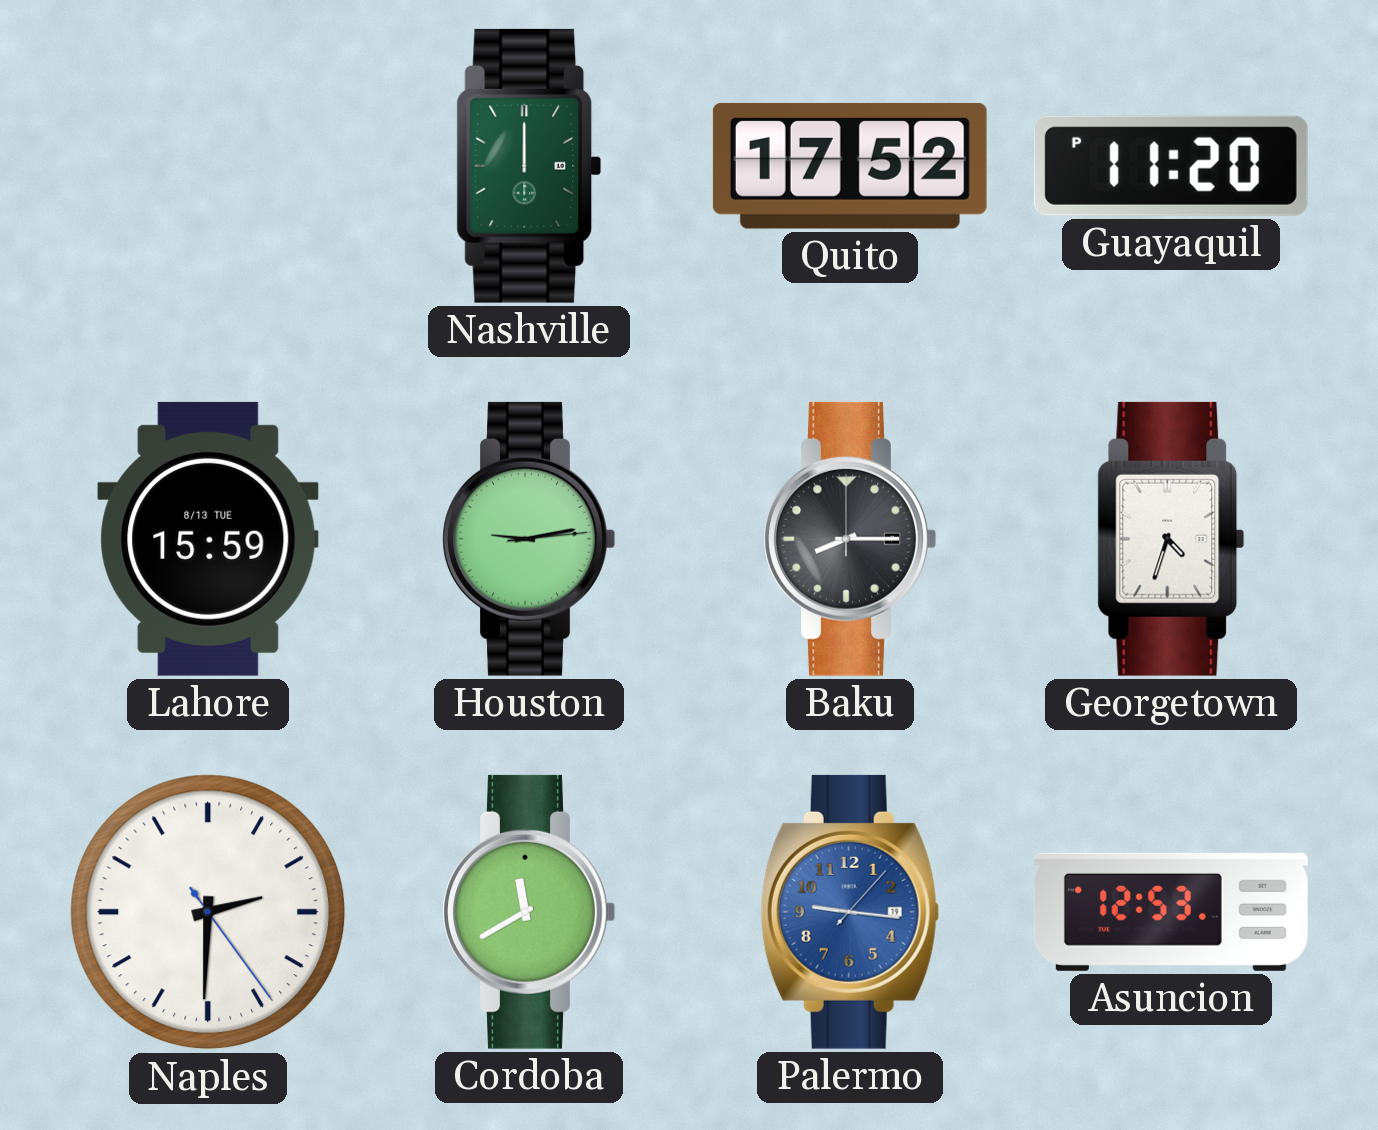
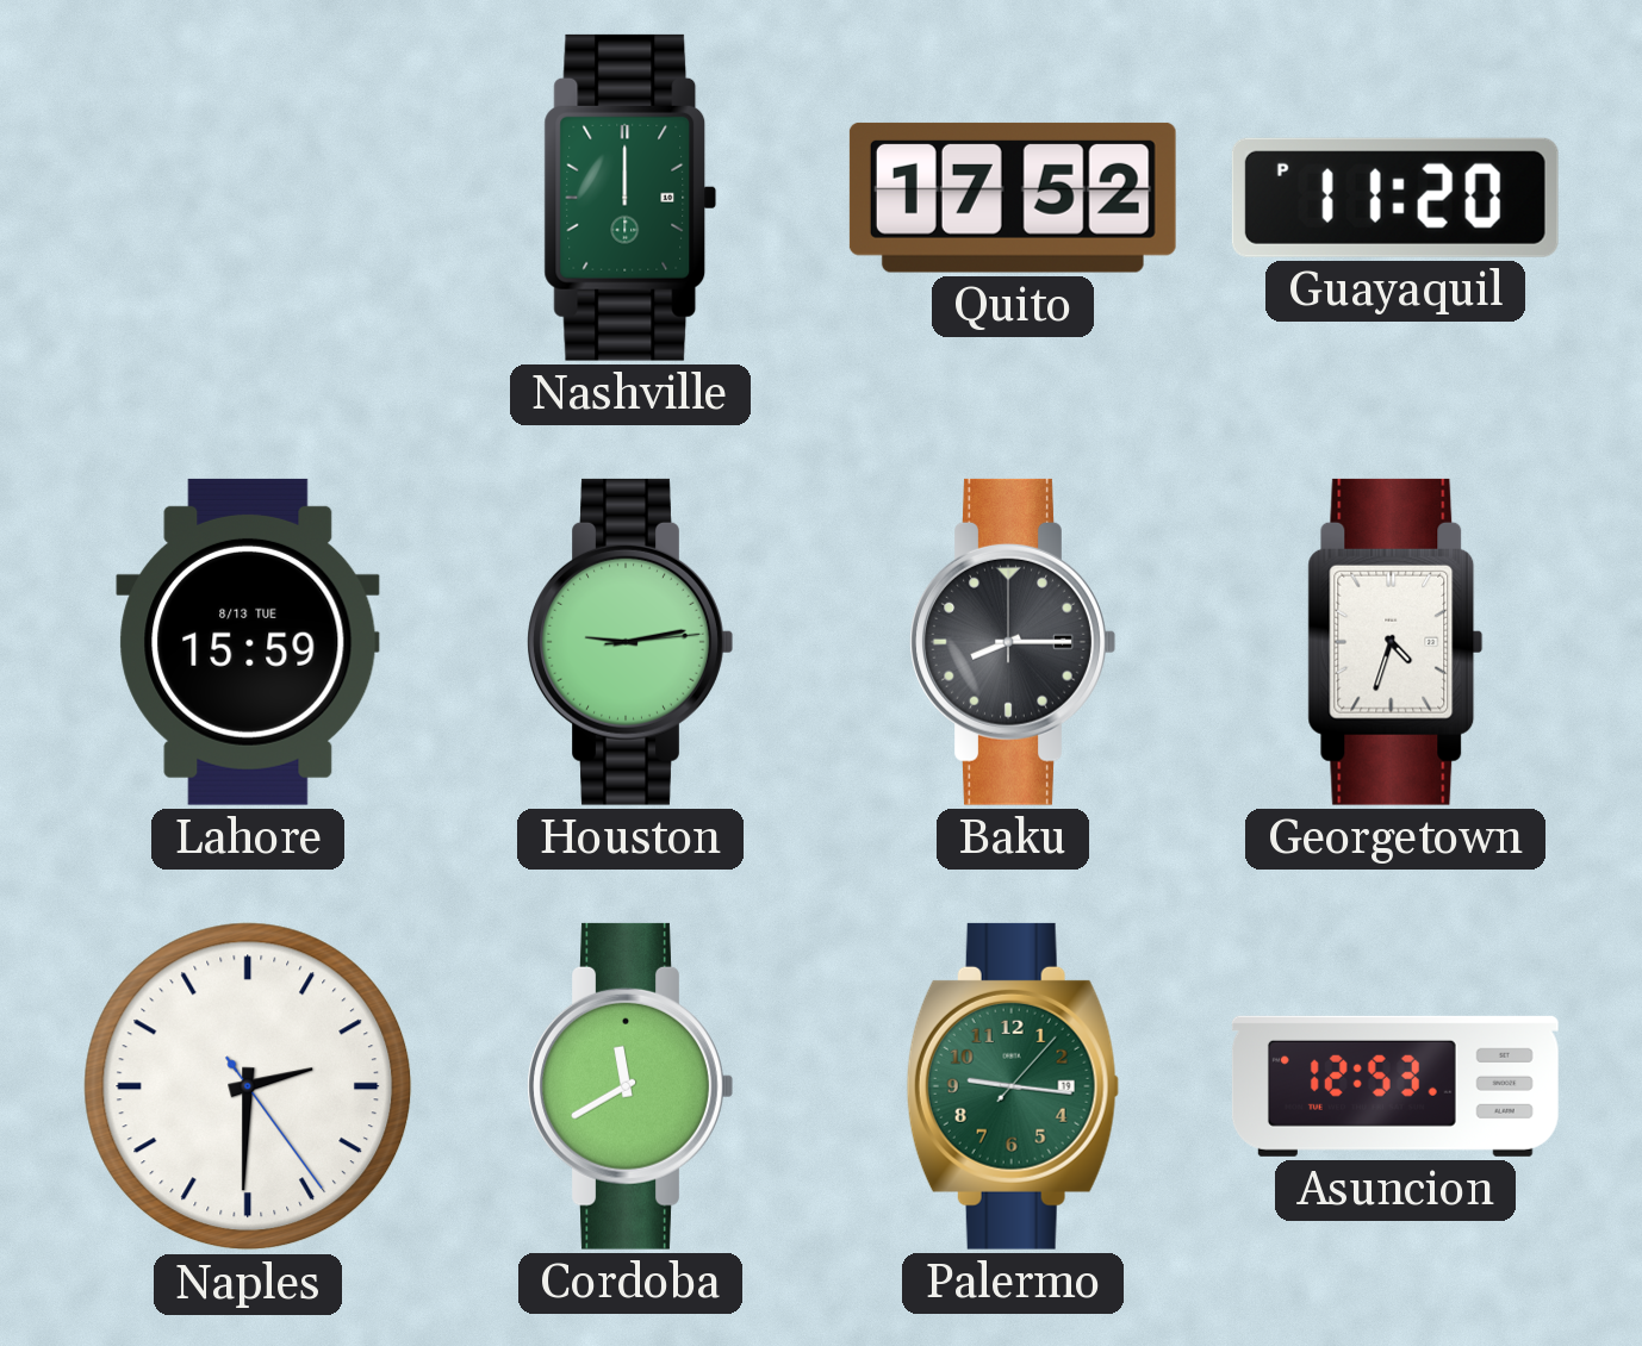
Palermo dial: blue -> green
